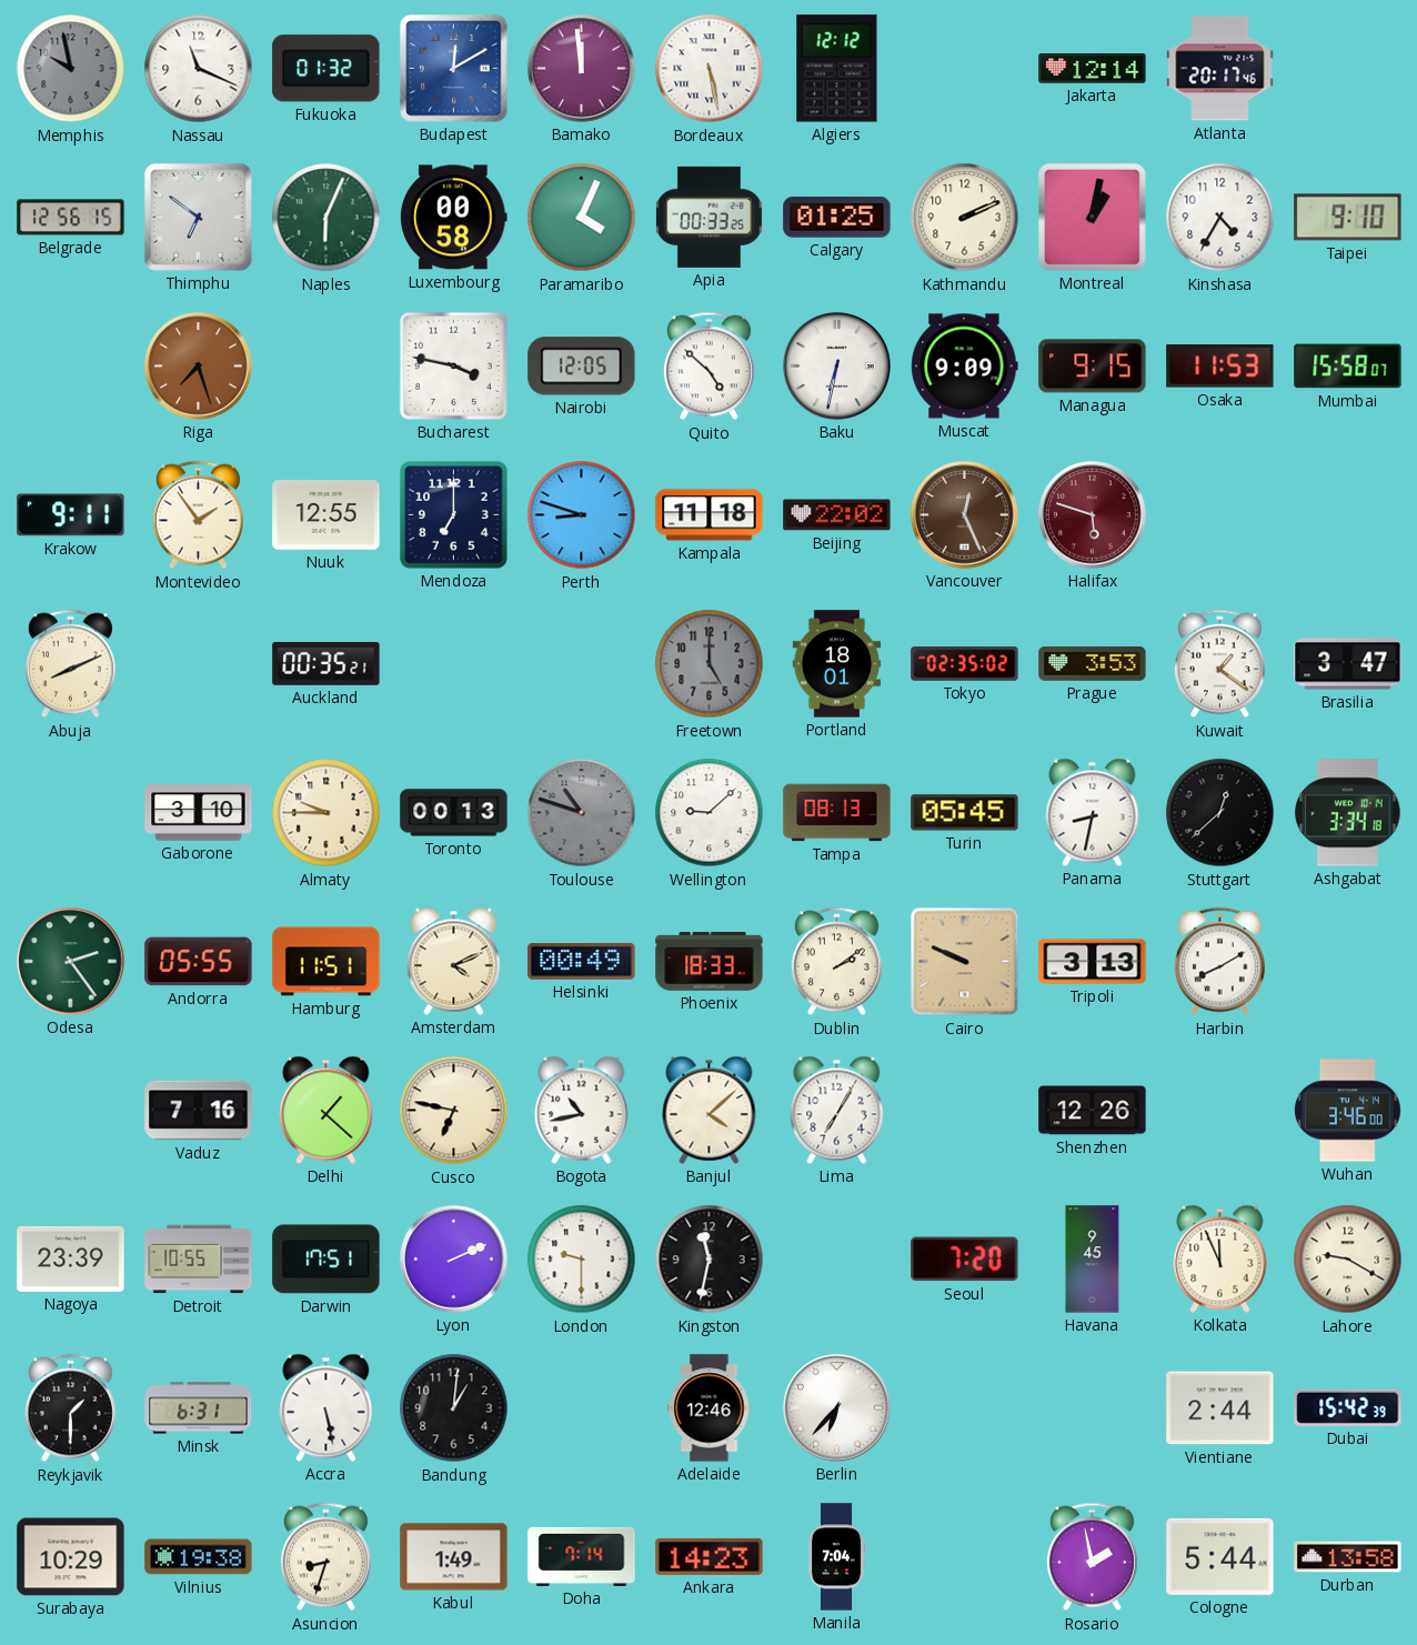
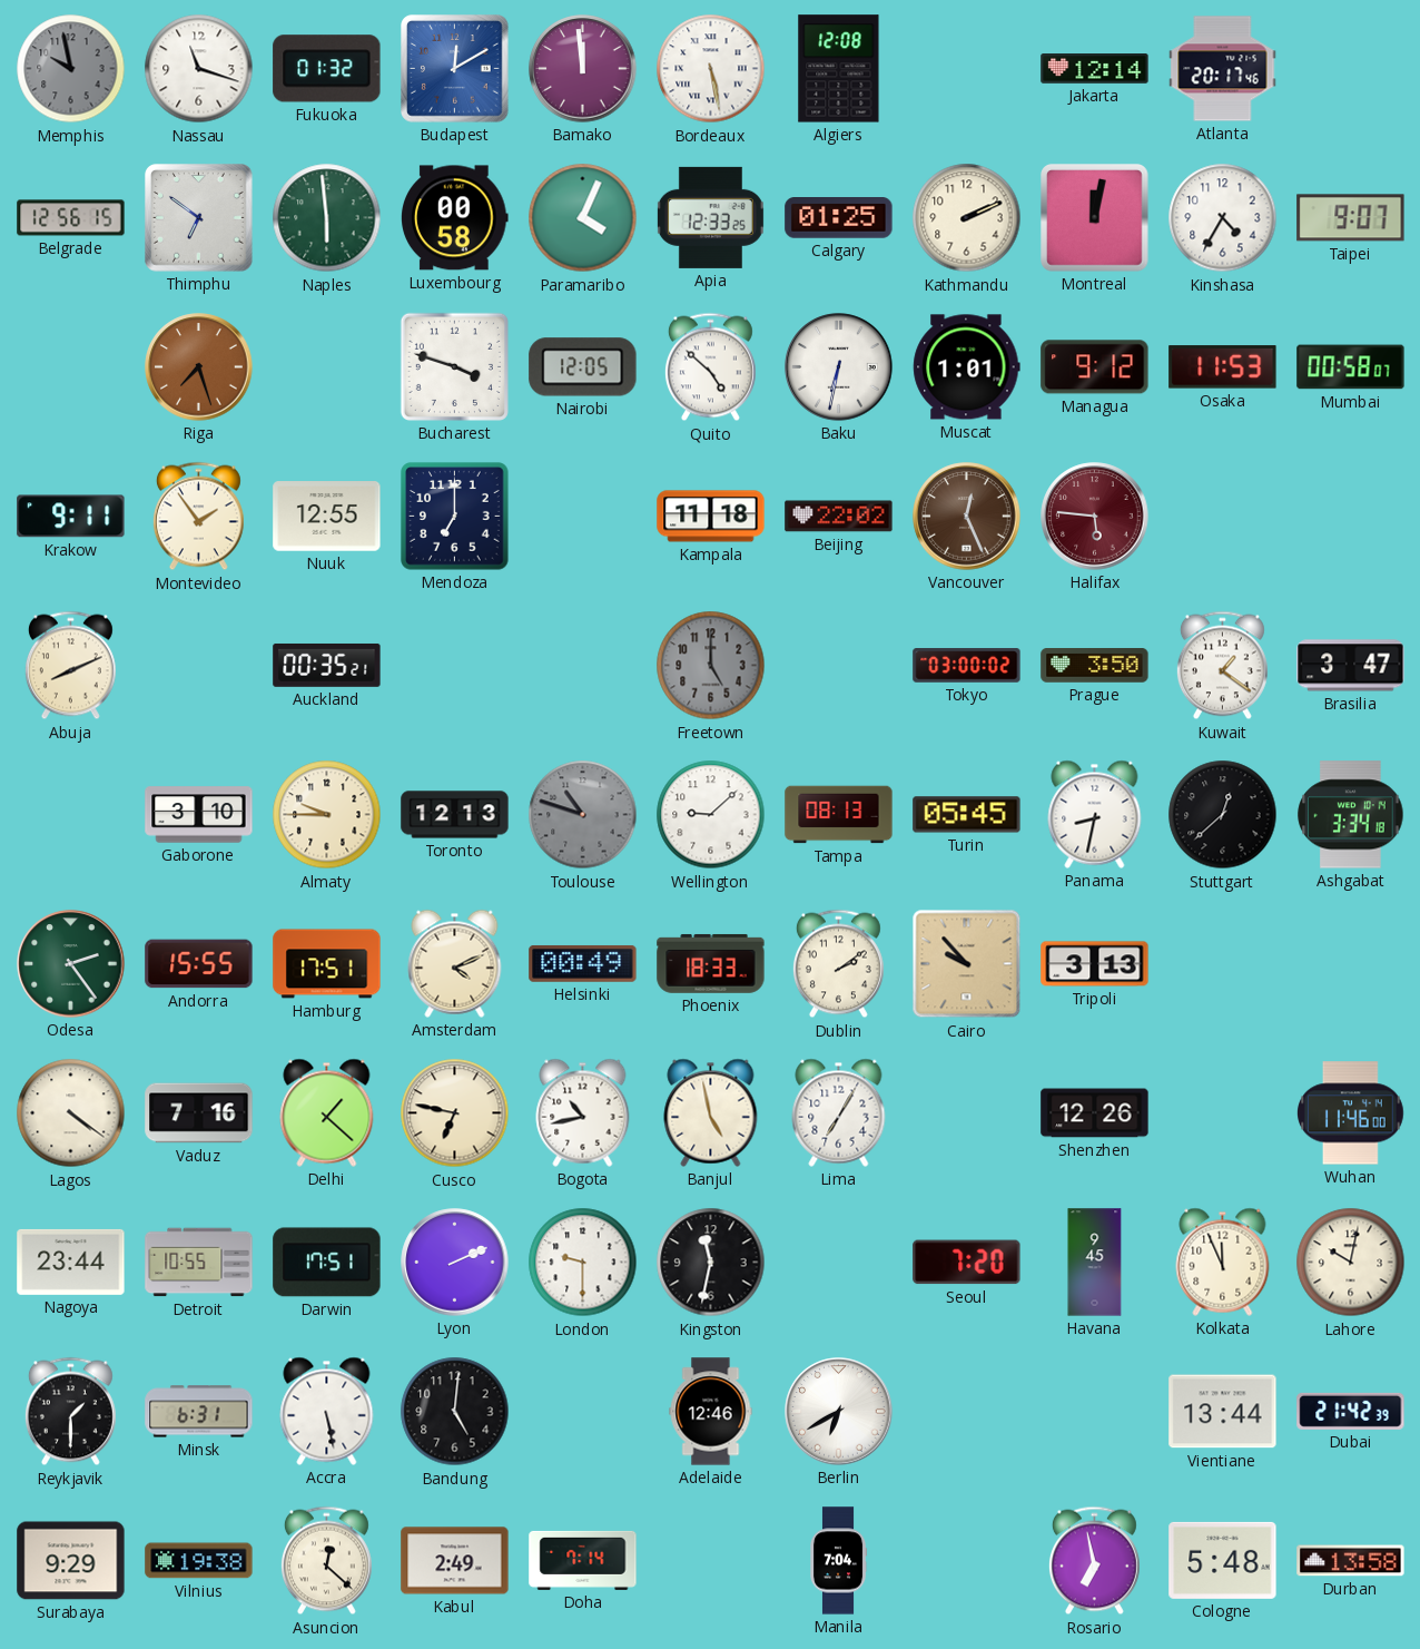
Nassau: 11:19 -> 11:18
Algiers: 12:12 -> 12:08
Naples: 6:04 -> 5:59
Apia: 00:33 -> 12:33
Montreal: 1:02 -> 12:02
Taipei: 9:10 -> 9:07
Bucharest: 3:47 -> 3:48
Muscat: 9:09 -> 1:01
Managua: 9:15 -> 9:12
Mumbai: 15:58 -> 00:58
Perth: 8:48 -> none
Halifax: 5:48 -> 5:46
Portland: 18:01 -> none
Tokyo: 02:35 -> 03:00
Prague: 3:53 -> 3:50
Toronto: 00:13 -> 12:13
Andorra: 05:55 -> 15:55
Hamburg: 11:51 -> 17:51
Cairo: 9:49 -> 9:53
Harbin: 8:10 -> none
Lagos: none -> 4:21
Banjul: 4:08 -> 4:58
Wuhan: 3:46 -> 11:46
Nagoya: 23:39 -> 23:44
Lahore: 9:20 -> 10:02
Bandung: 1:01 -> 5:01
Berlin: 6:37 -> 6:40
Vientiane: 2:44 -> 13:44
Dubai: 15:42 -> 21:42
Surabaya: 10:29 -> 9:29
Asuncion: 8:33 -> 12:22
Kabul: 1:49 -> 2:49
Ankara: 14:23 -> none
Rosario: 1:58 -> 6:58
Cologne: 5:44 -> 5:48
